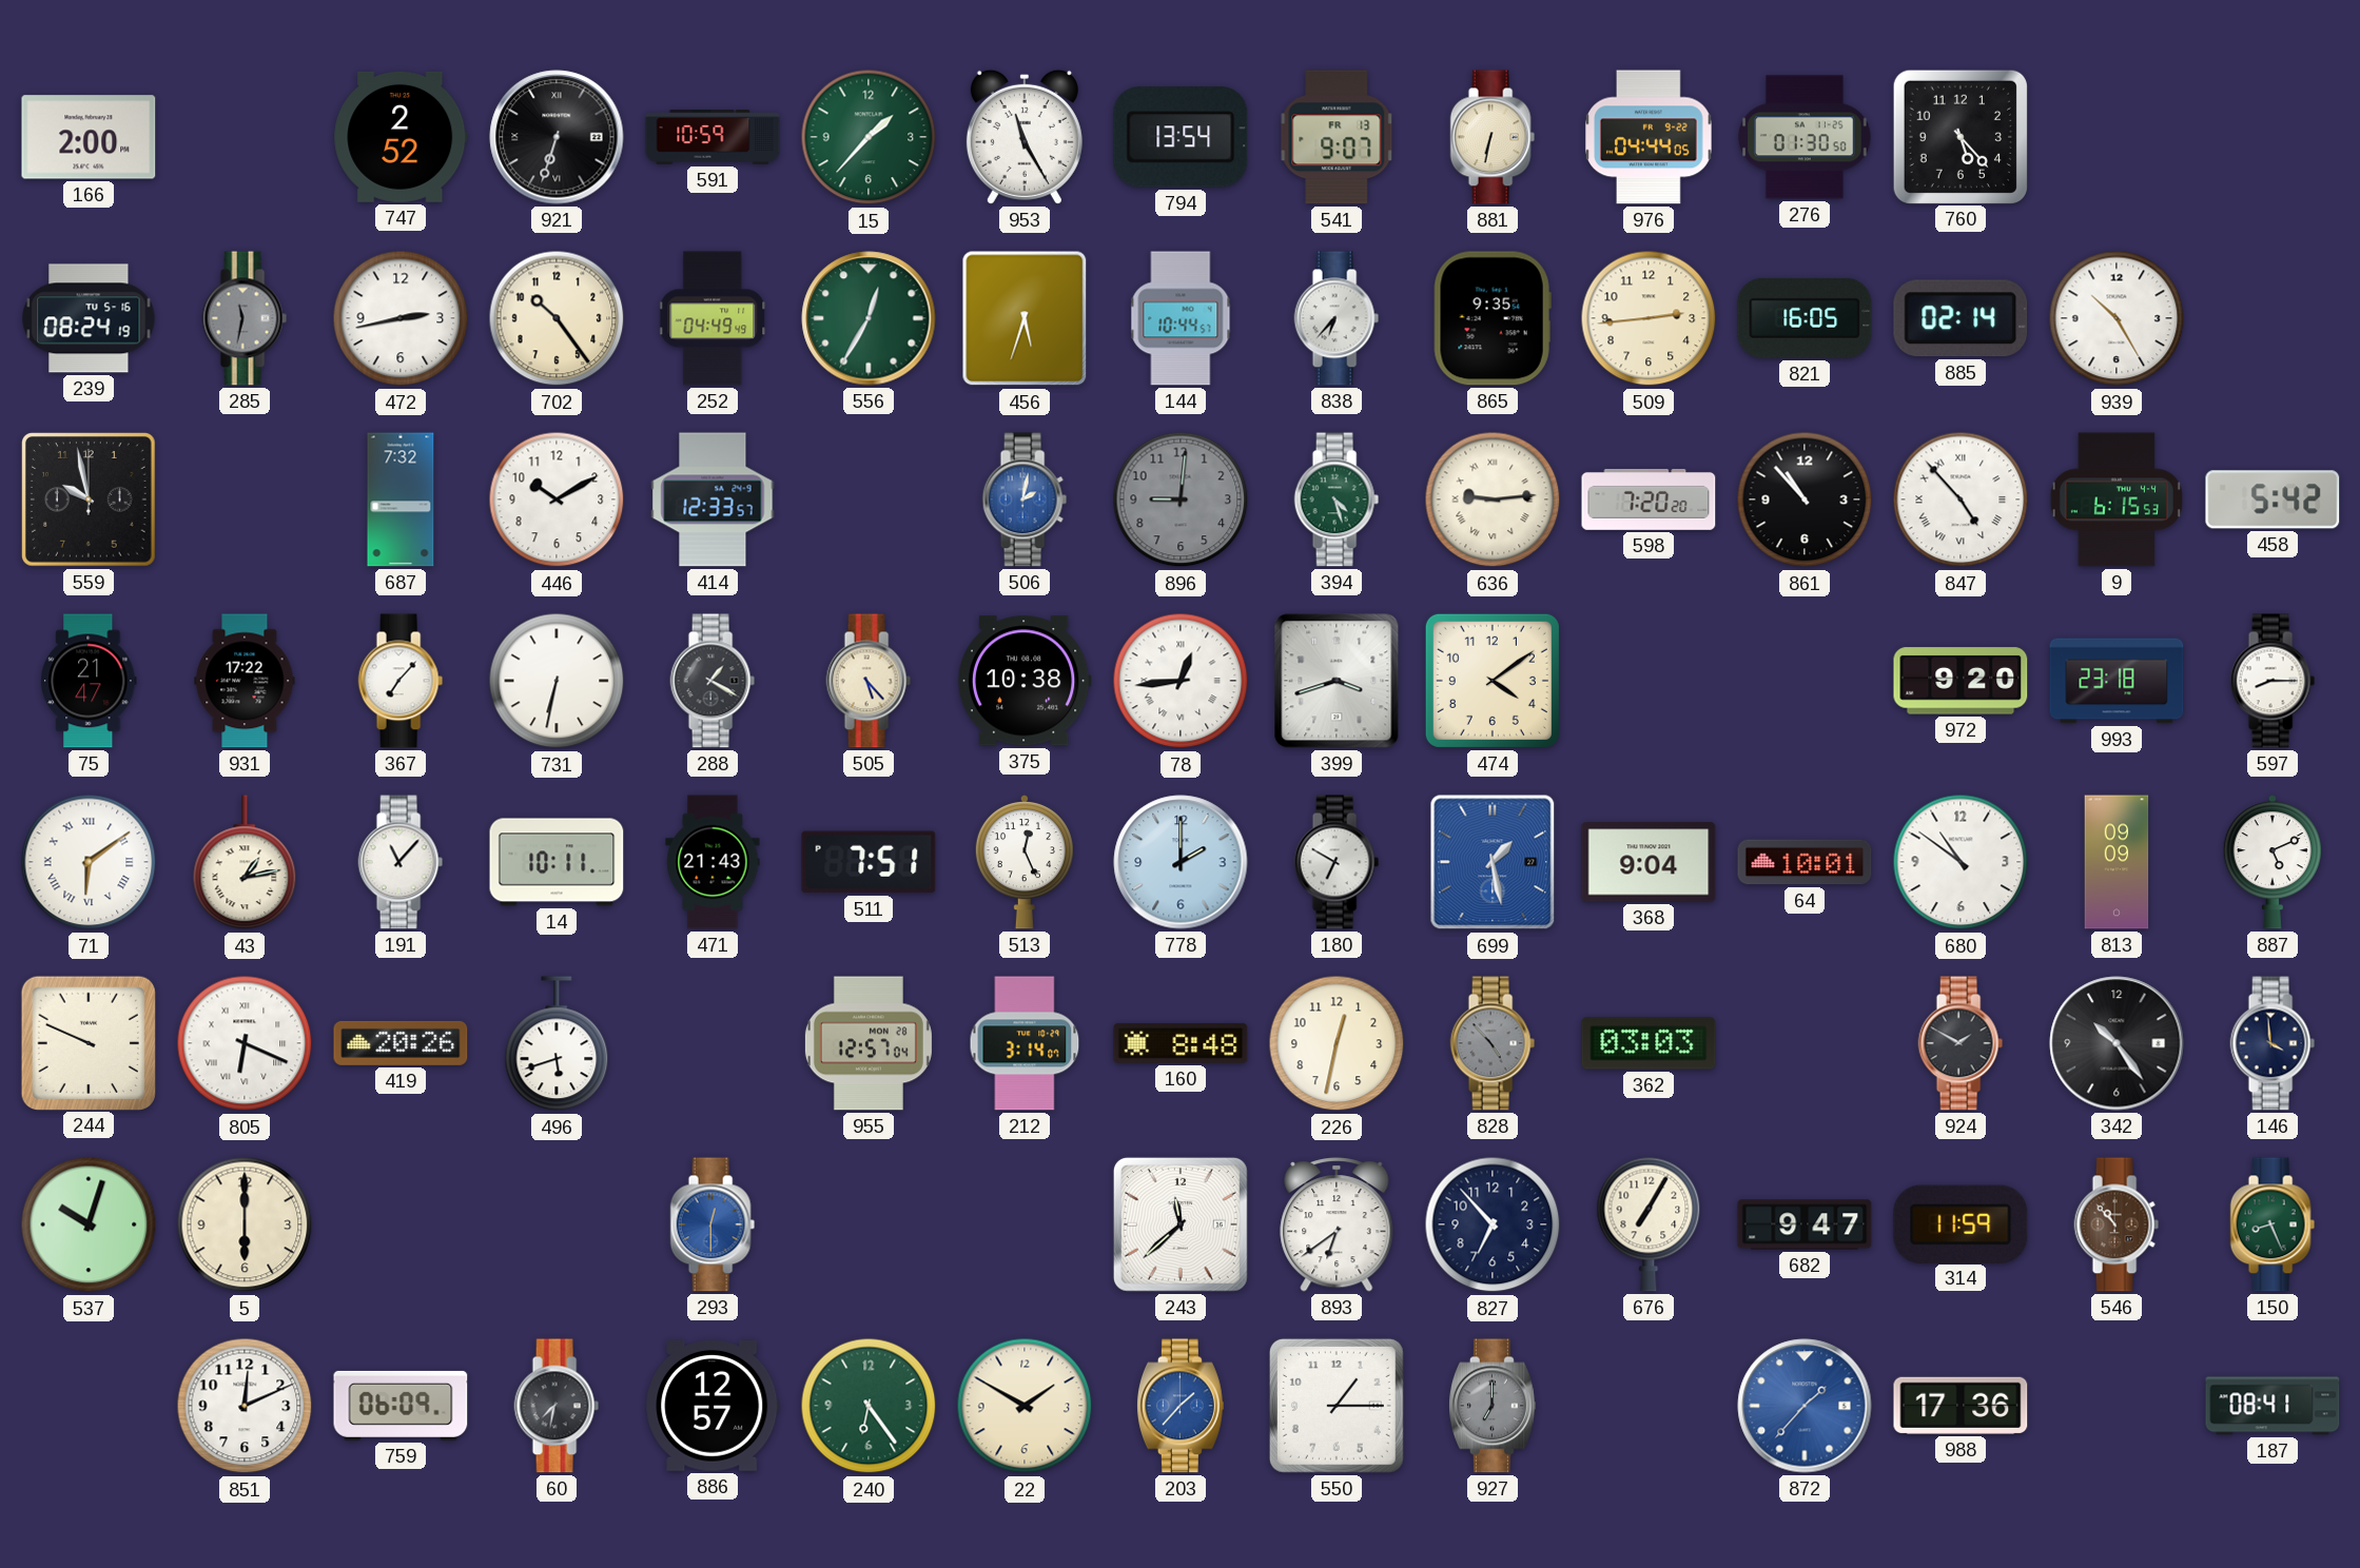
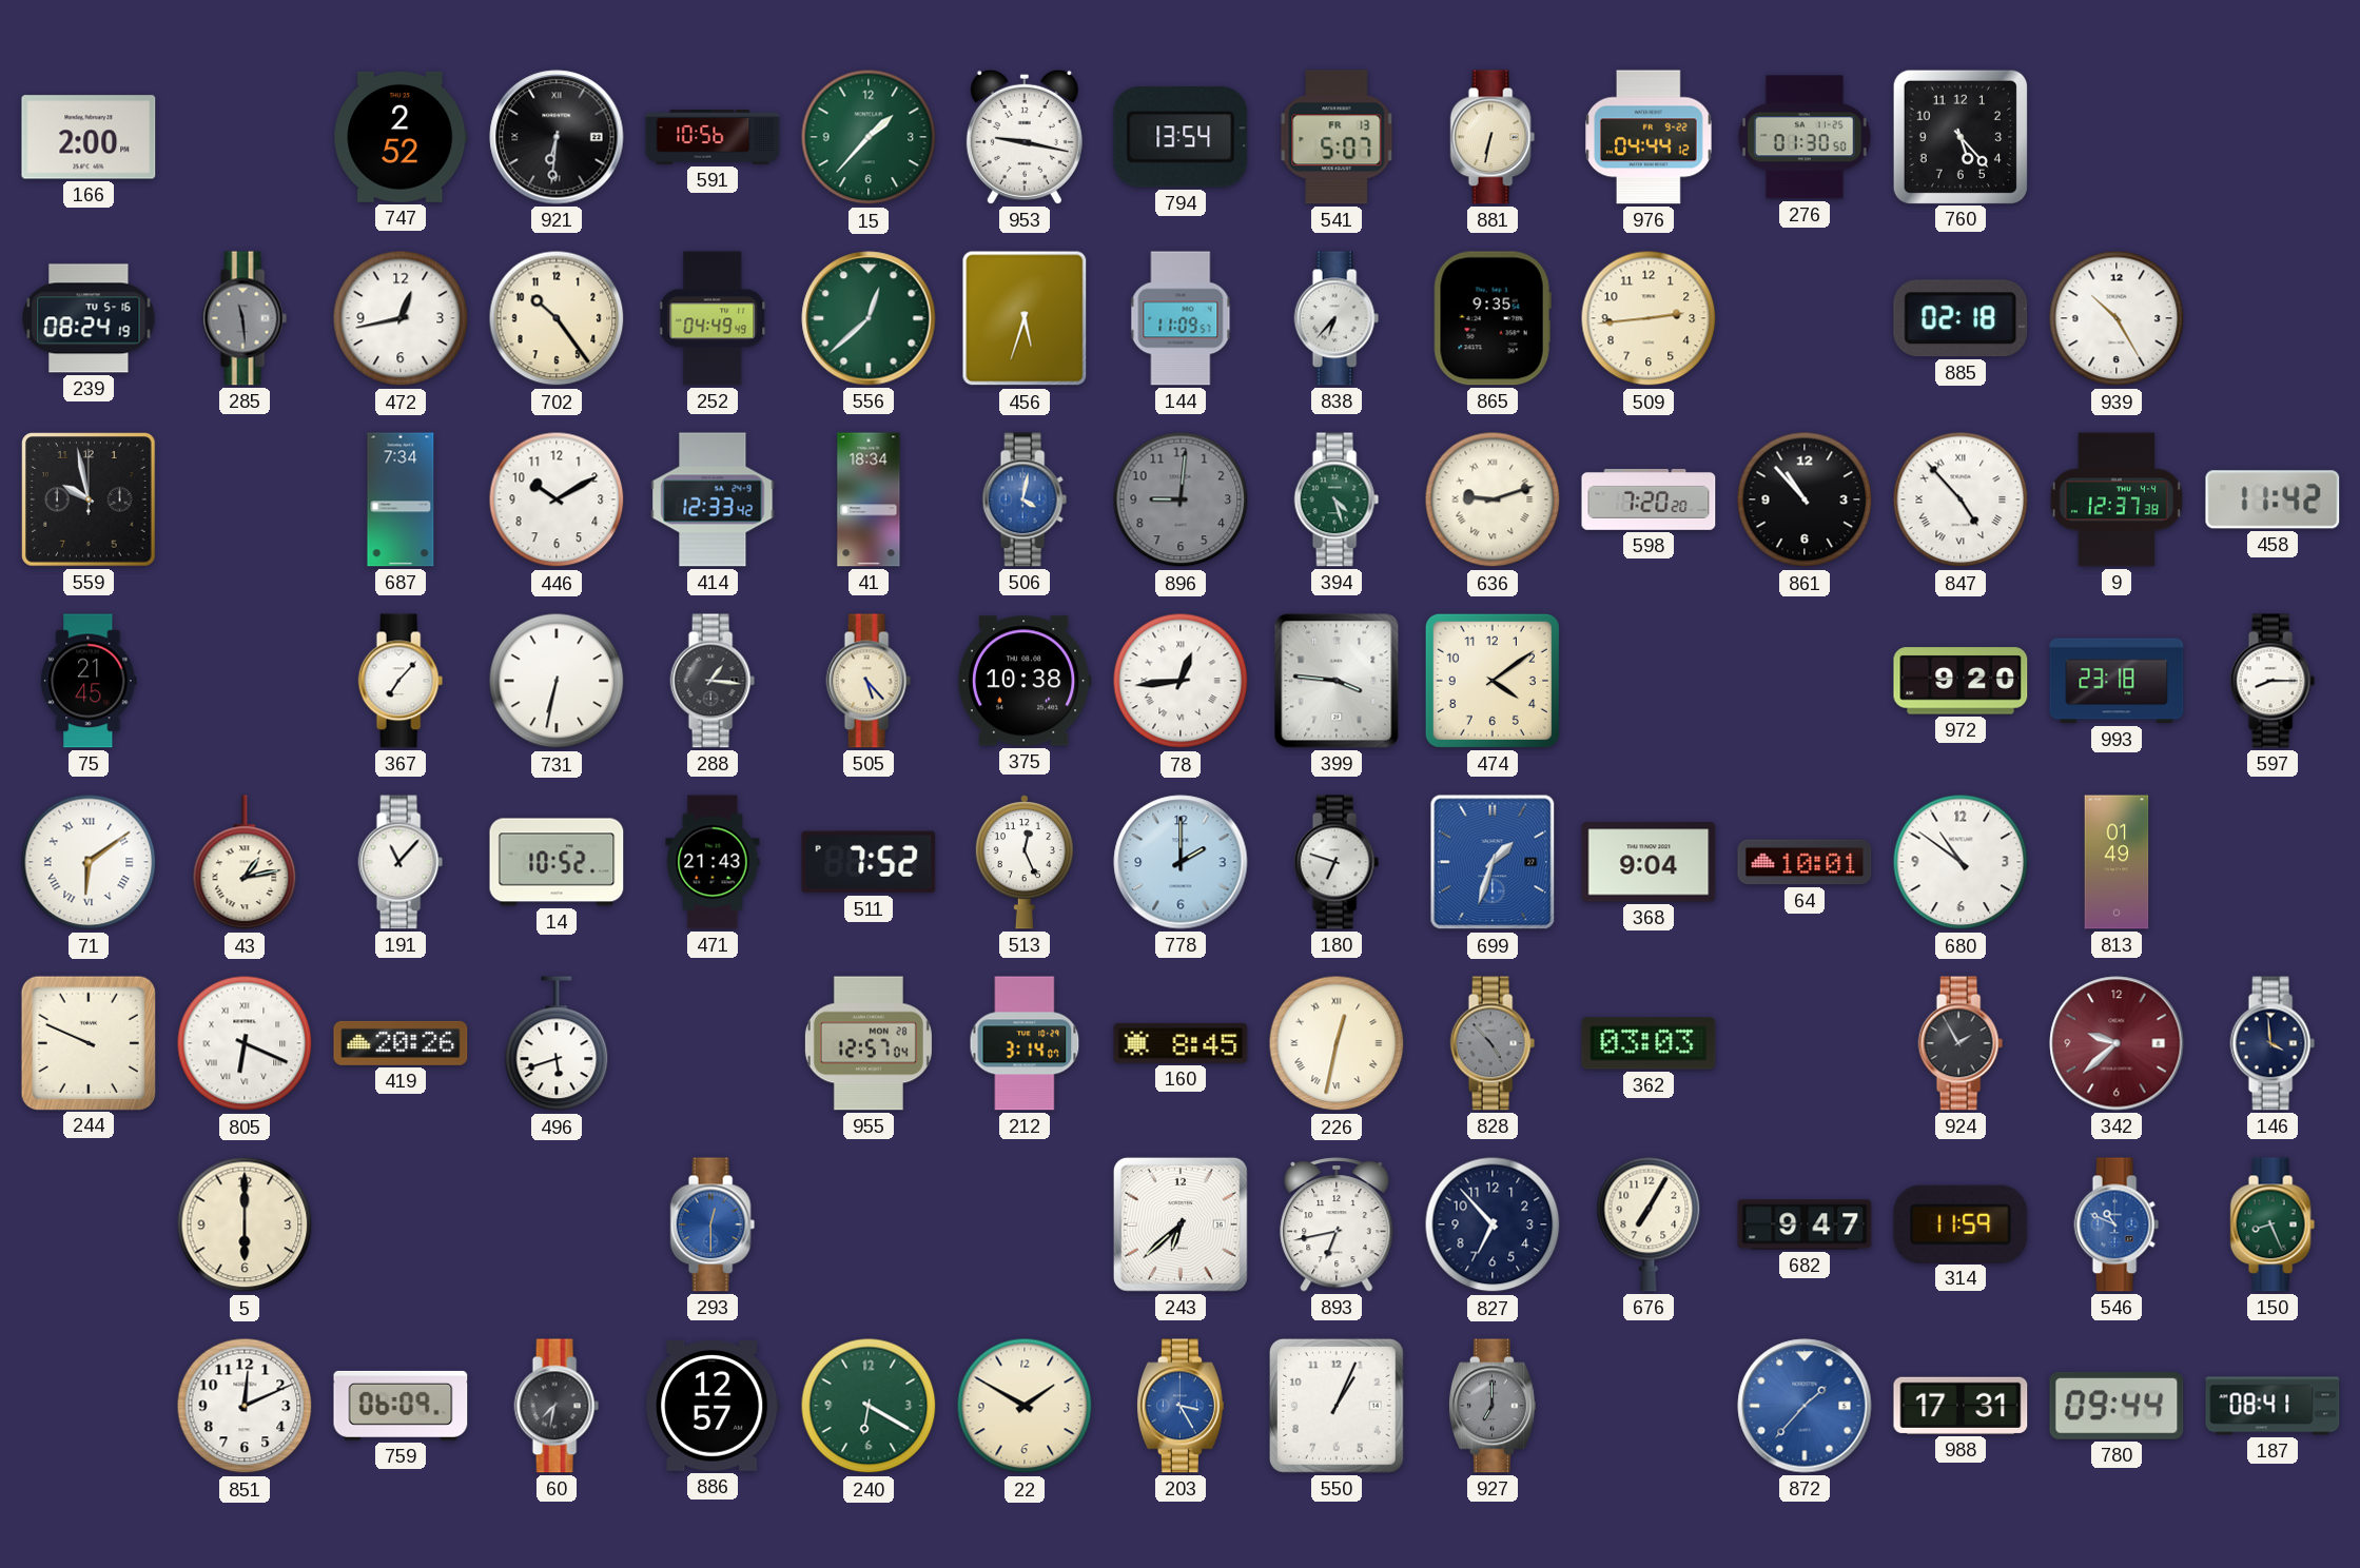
921: 6:33 -> 6:31
591: 10:59 -> 10:56
953: 11:25 -> 9:17
541: 9:07 -> 5:07
976: 04:44:05 -> 04:44:12
285: 11:32 -> 11:29
472: 2:43 -> 12:43
556: 12:35 -> 12:38
144: 10:44 -> 11:09
821: 16:05 -> none
885: 02:14 -> 02:18
687: 7:32 -> 7:34
414: 12:33:57 -> 12:33:42
41: none -> 18:34
506: 2:02 -> 4:02
636: 9:14 -> 9:12
9: 6:15 -> 12:37
458: 5:42 -> 11:42
75: 21:47 -> 21:45
931: 17:22 -> none
288: 1:20 -> 1:16
399: 3:42 -> 3:46
14: 10:11 -> 10:52
511: 7:51 -> 7:52
180: 6:50 -> 6:48
699: 1:28 -> 1:33
813: 09:09 -> 01:49
887: 5:11 -> none
160: 8:48 -> 8:45
226 numerals: Arabic -> Roman
924: 1:50 -> 1:55
342: 10:24 -> 9:38
342 dial: black -> burgundy
537: 10:03 -> none
243: 11:38 -> 6:38
893: 6:39 -> 6:43
546: 10:53 -> 10:49
546 dial: brown -> blue
240: 6:24 -> 6:20
203: 1:37 -> 3:25
550: 1:15 -> 1:04
988: 17:36 -> 17:31
780: none -> 09:44
